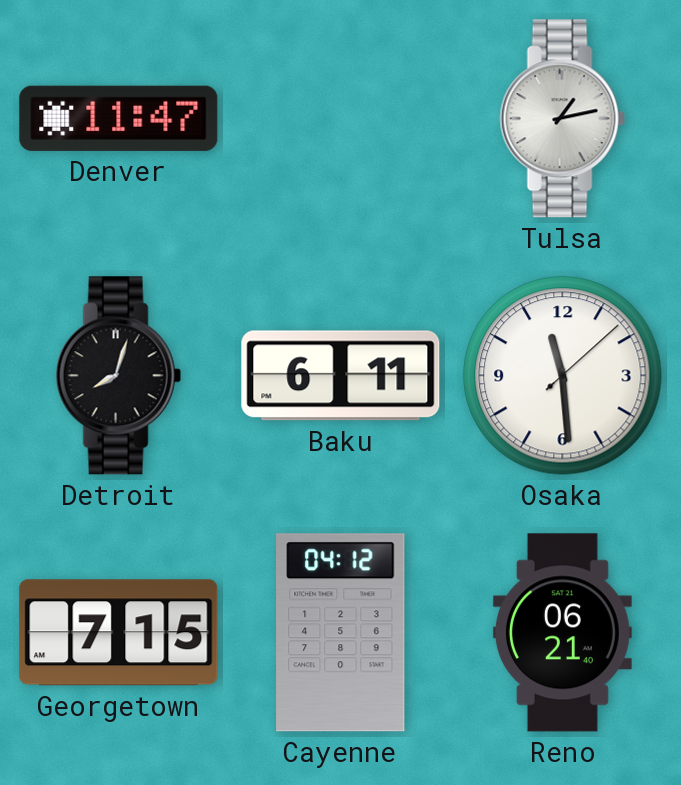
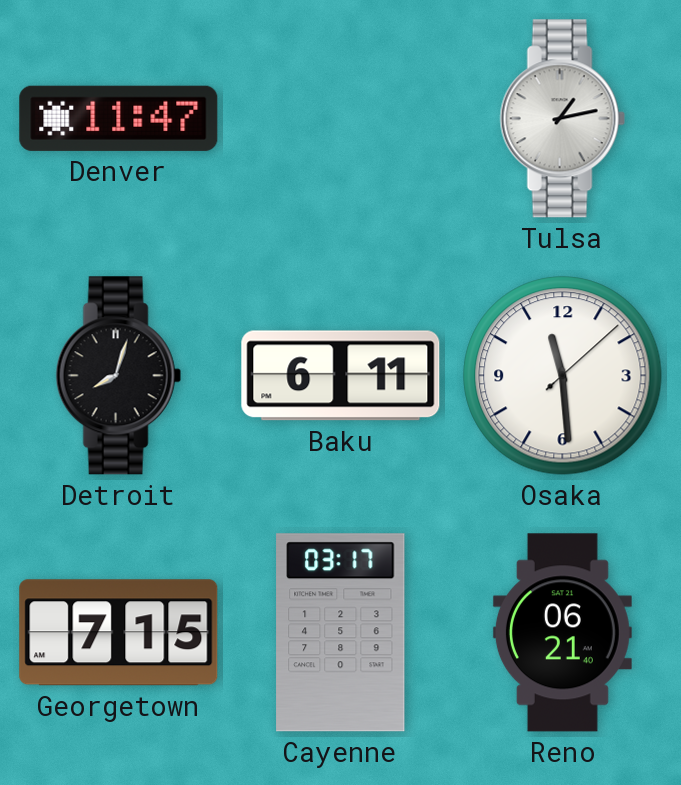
Cayenne: 04:12 -> 03:17
